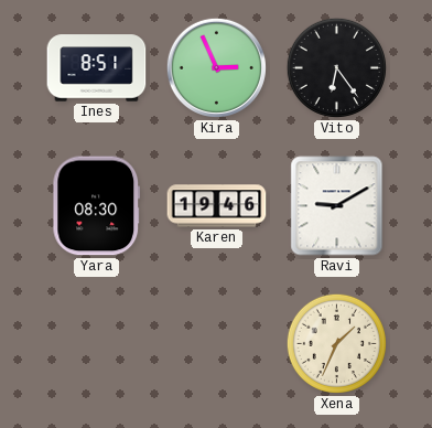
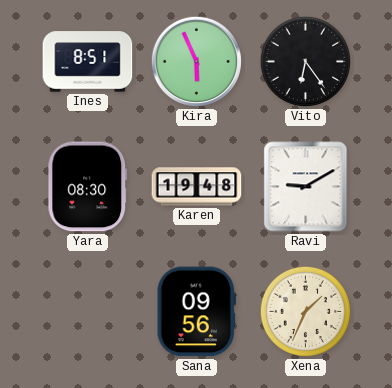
Kira: 2:56 -> 5:56
Karen: 19:46 -> 19:48
Sana: none -> 09:56
